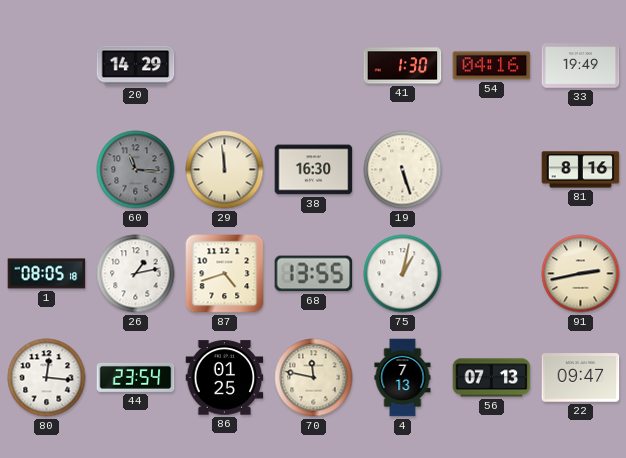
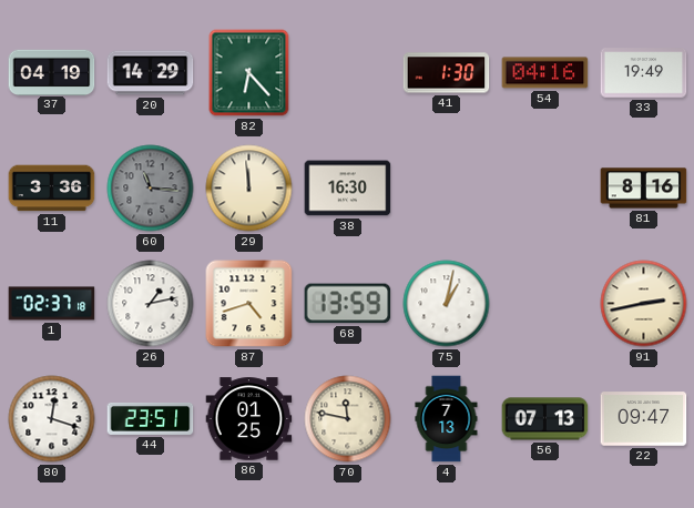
37: none -> 04:19
82: none -> 6:23
11: none -> 3:36
19: 5:27 -> none
1: 08:05 -> 02:37
68: 13:55 -> 13:59
80: 12:16 -> 12:18
44: 23:54 -> 23:51
